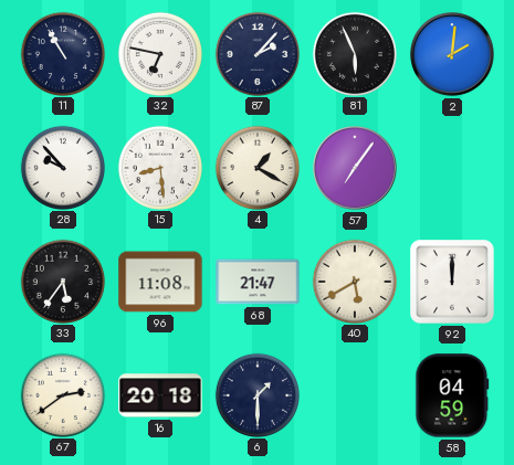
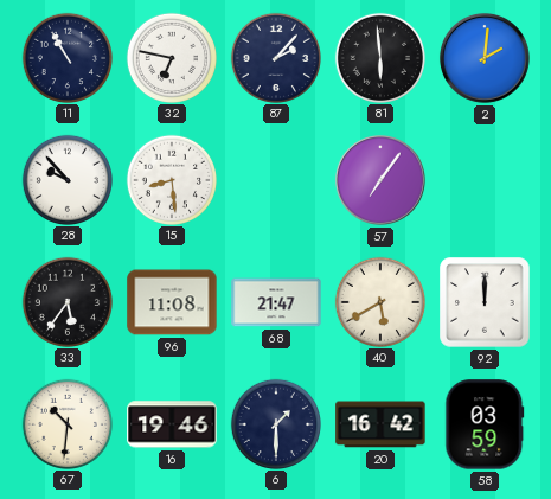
81: 5:56 -> 5:59
4: 1:20 -> none
67: 2:39 -> 10:31
16: 20:18 -> 19:46
20: none -> 16:42
58: 04:59 -> 03:59
